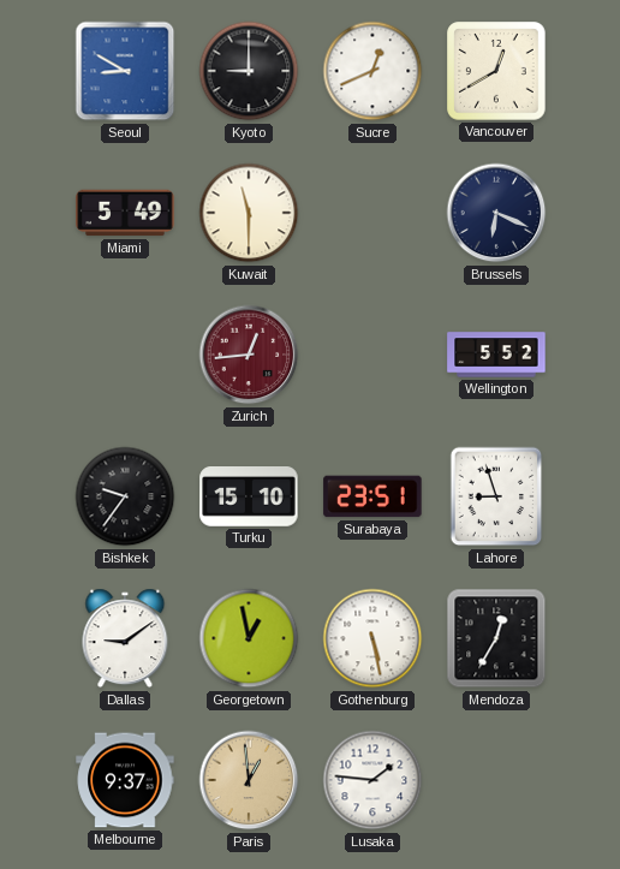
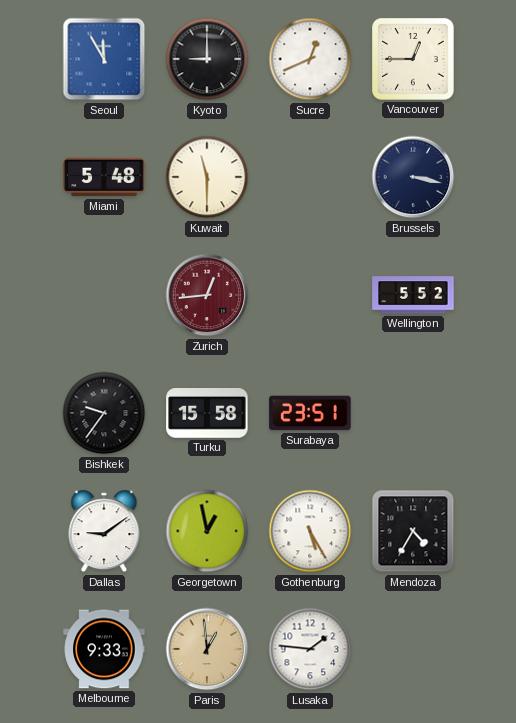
Seoul: 8:50 -> 11:55
Vancouver: 12:40 -> 12:45
Miami: 5:49 -> 5:48
Brussels: 6:19 -> 3:17
Turku: 15:10 -> 15:58
Lahore: 8:57 -> none
Gothenburg: 5:28 -> 5:25
Mendoza: 12:35 -> 4:35
Melbourne: 9:37 -> 9:33
